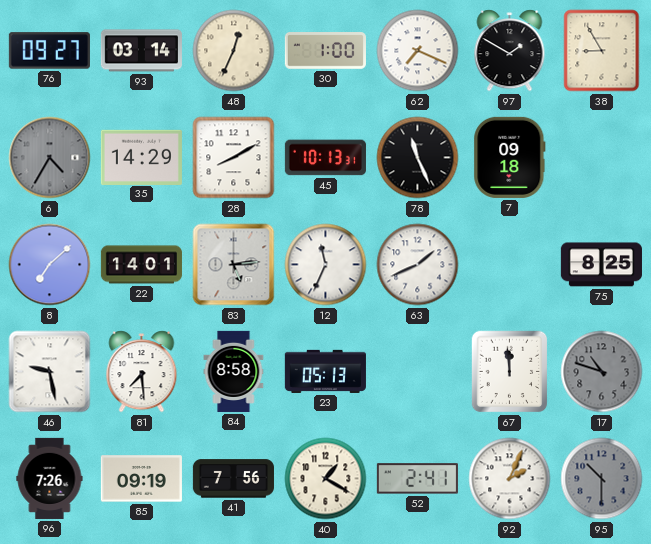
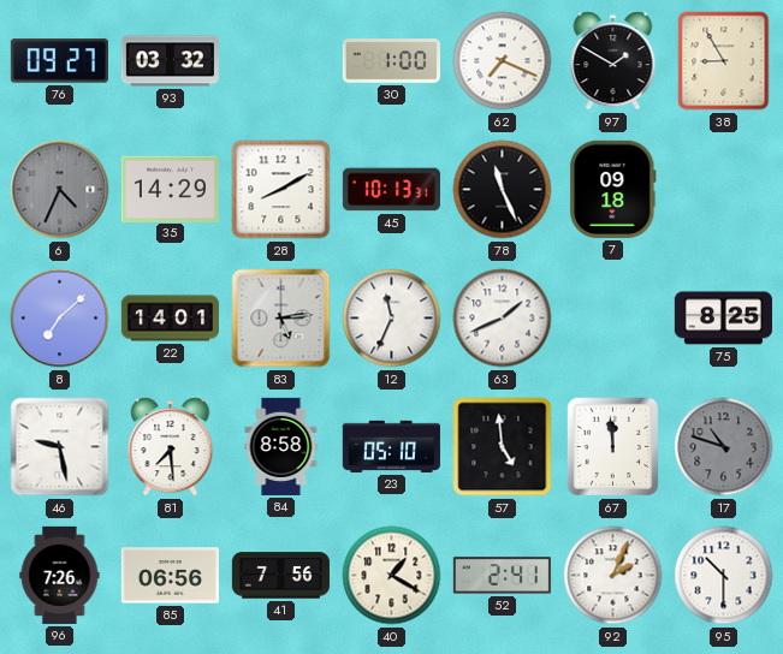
93: 03:14 -> 03:32
48: 12:34 -> none
6: 4:35 -> 4:34
23: 05:13 -> 05:10
57: none -> 4:59
85: 09:19 -> 06:56
95 dial: grey -> white
